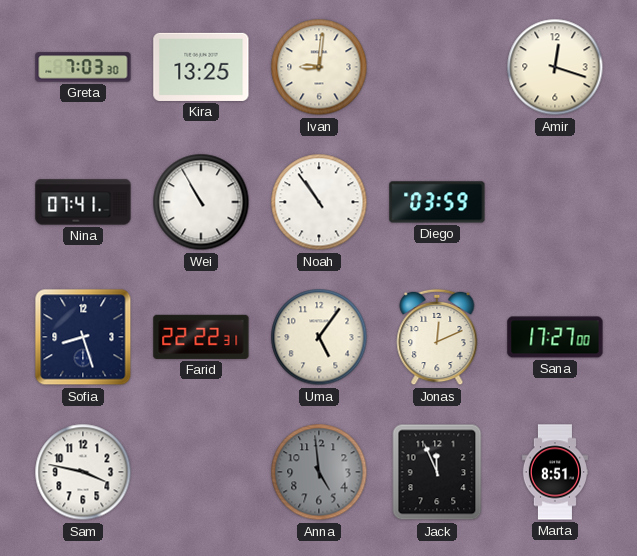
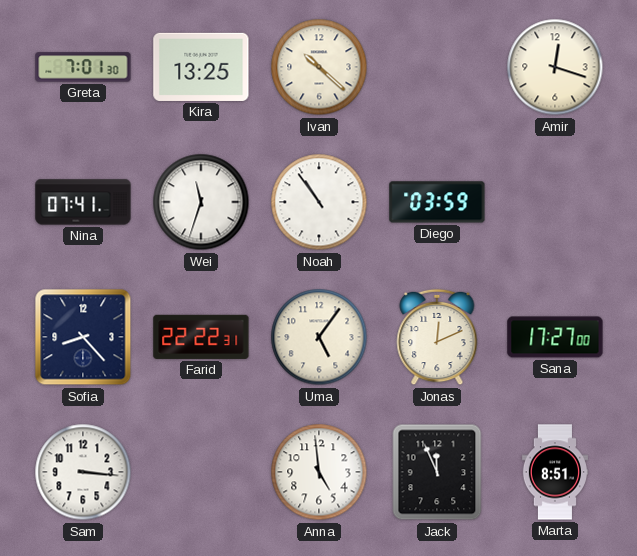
Greta: 7:03 -> 7:01
Ivan: 9:01 -> 10:22
Wei: 10:55 -> 11:33
Sofia: 8:27 -> 8:23
Sam: 3:47 -> 3:16
Anna dial: grey -> white
